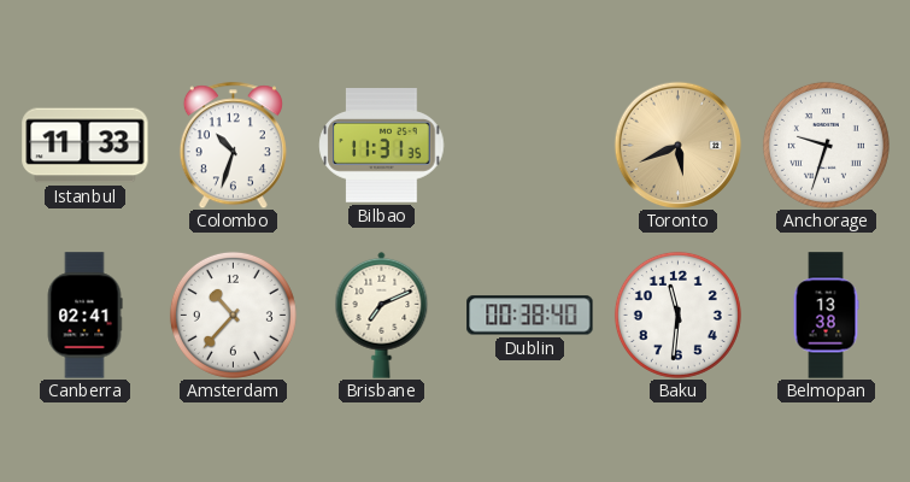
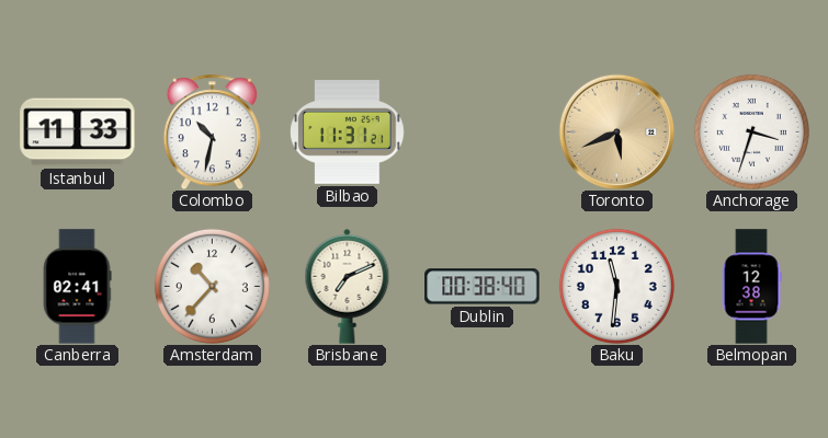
Colombo: 10:33 -> 10:32
Bilbao: 11:31:35 -> 11:31:21
Anchorage: 9:33 -> 3:33
Belmopan: 13:38 -> 12:38
